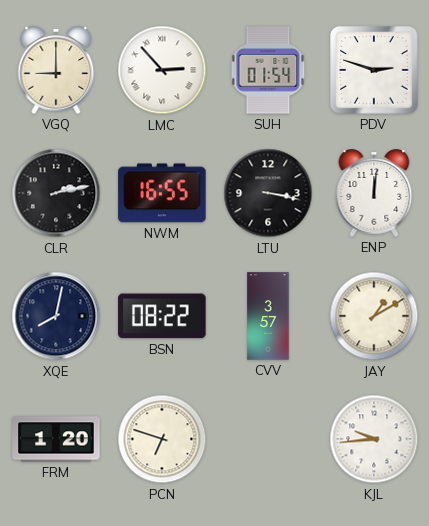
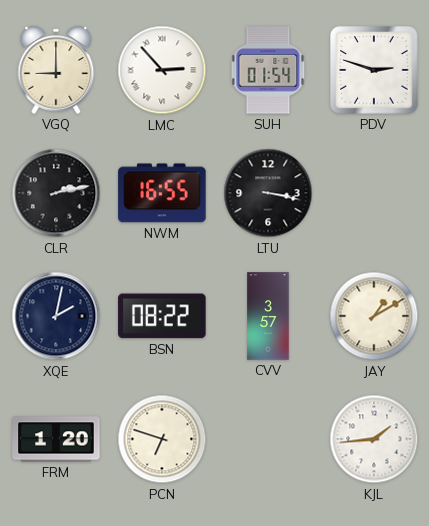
ENP: 12:01 -> none
XQE: 8:02 -> 2:02
KJL: 9:44 -> 1:44
